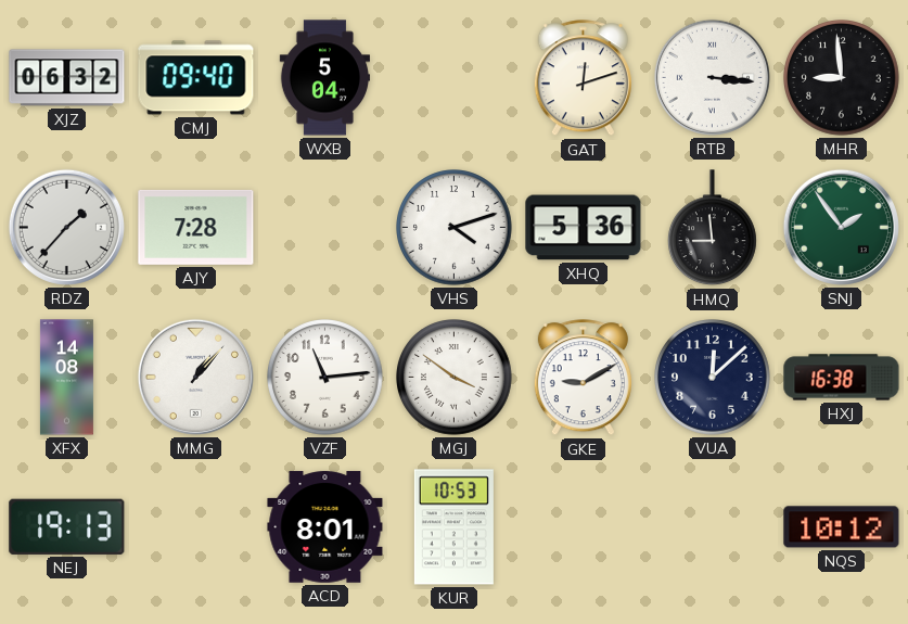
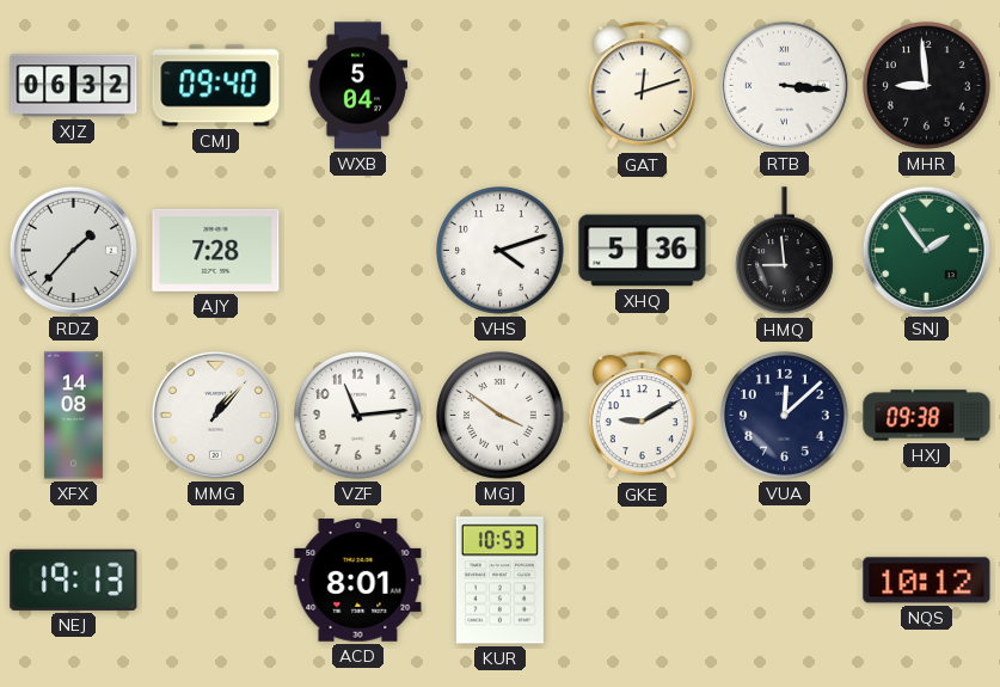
HXJ: 16:38 -> 09:38
